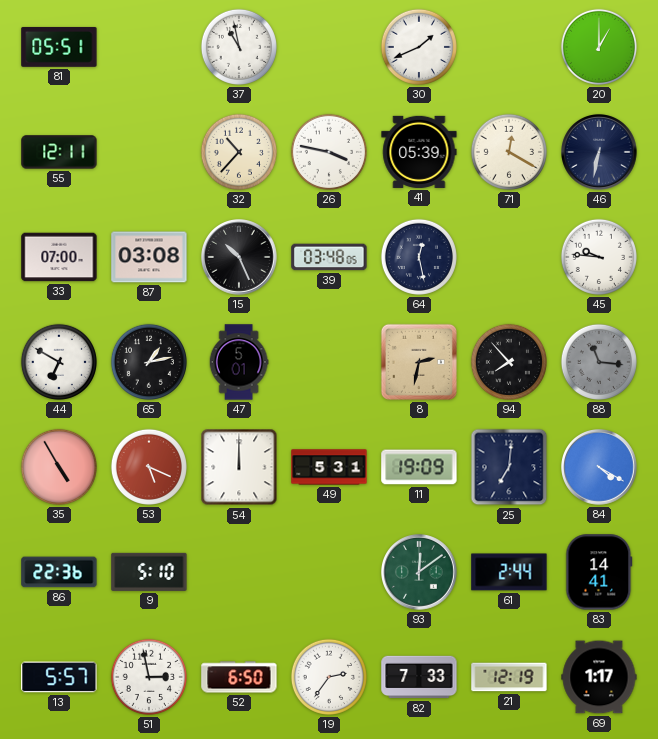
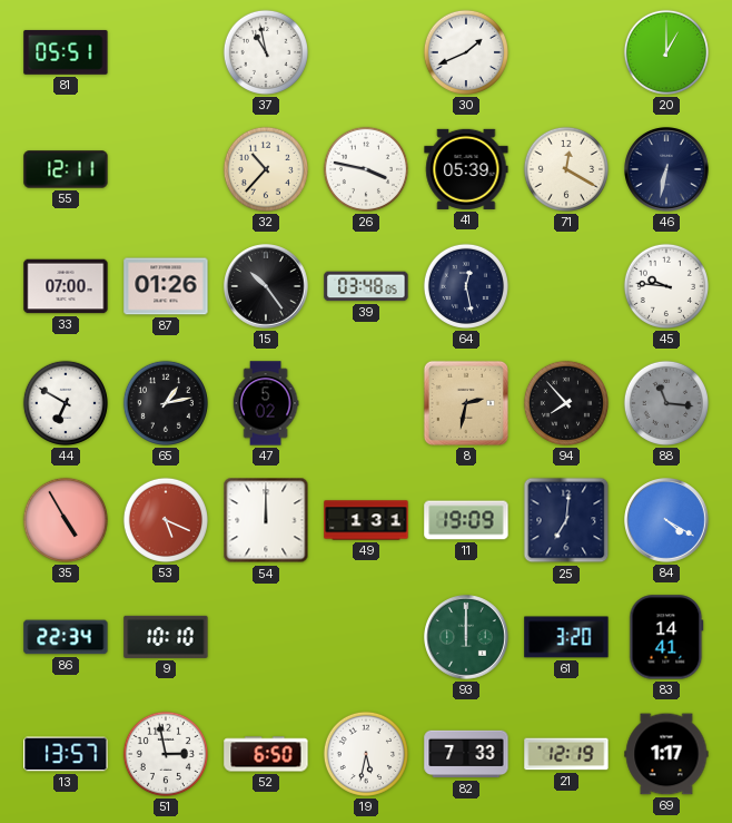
87: 03:08 -> 01:26
15: 10:26 -> 10:24
47: 5:01 -> 5:02
49: 5:31 -> 1:31
86: 22:36 -> 22:34
9: 5:10 -> 10:10
93: 12:09 -> 12:00
61: 2:44 -> 3:20
13: 5:57 -> 13:57
19: 2:36 -> 5:32
